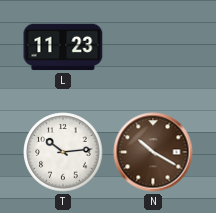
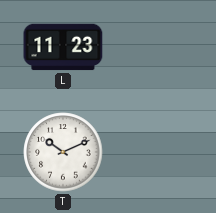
T: 10:14 -> 10:11
N: 10:20 -> none
